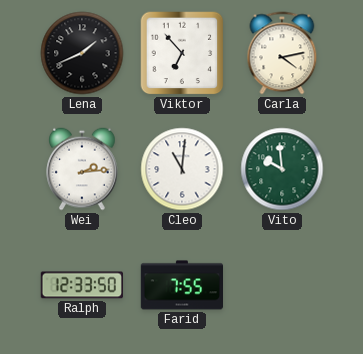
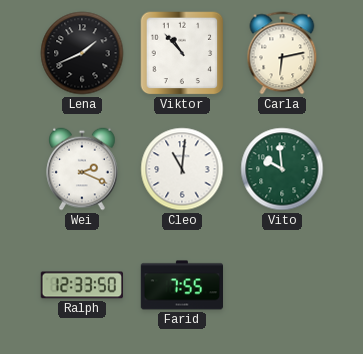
Viktor: 6:53 -> 10:53
Carla: 4:13 -> 6:13
Wei: 2:14 -> 2:19
